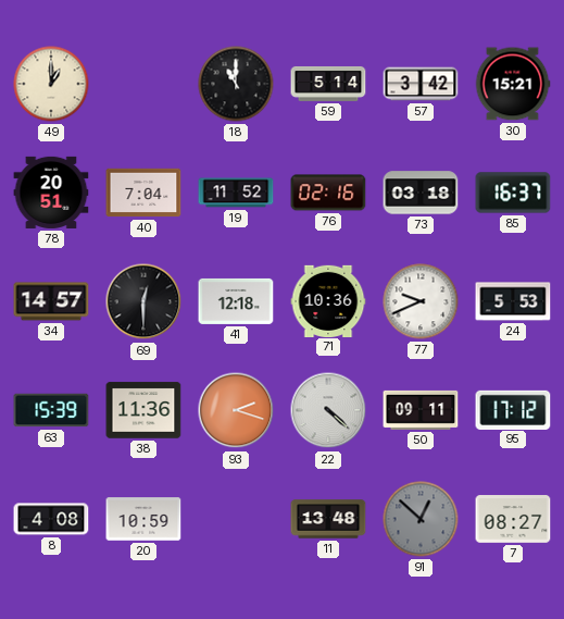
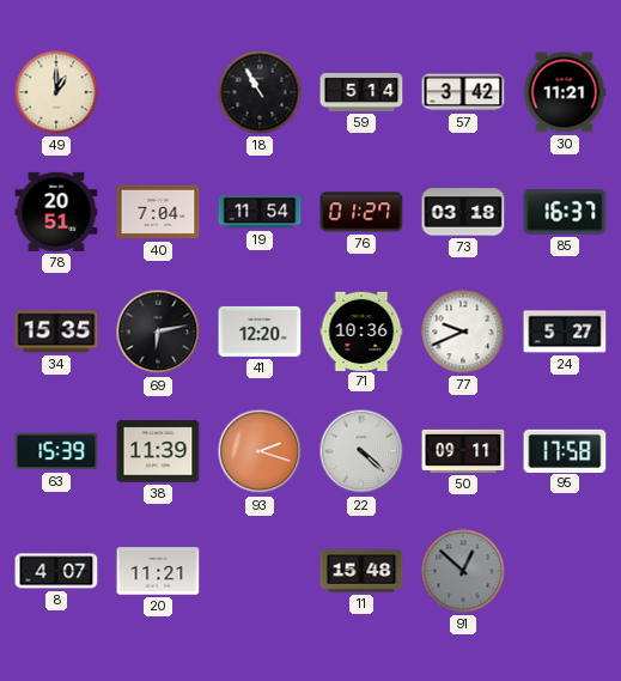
18: 11:00 -> 10:55
30: 15:21 -> 11:21
19: 11:52 -> 11:54
76: 02:16 -> 01:27
34: 14:57 -> 15:35
69: 12:30 -> 6:13
41: 12:18 -> 12:20
24: 5:53 -> 5:27
38: 11:36 -> 11:39
95: 17:12 -> 17:58
8: 4:08 -> 4:07
20: 10:59 -> 11:21
11: 13:48 -> 15:48
7: 08:27 -> none
